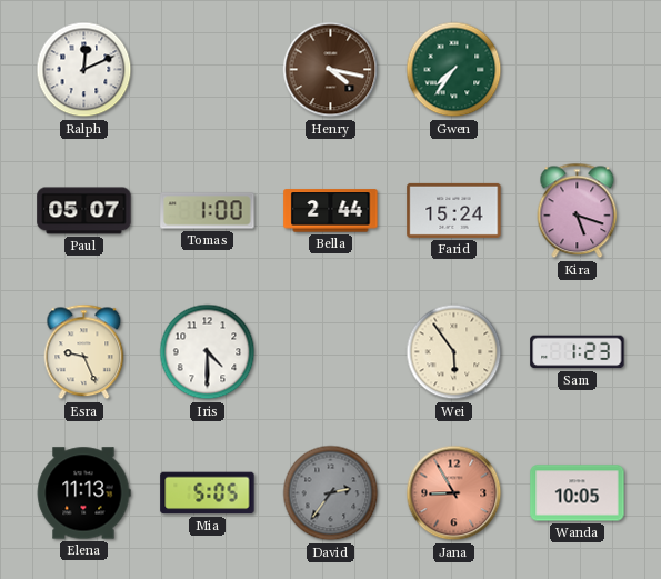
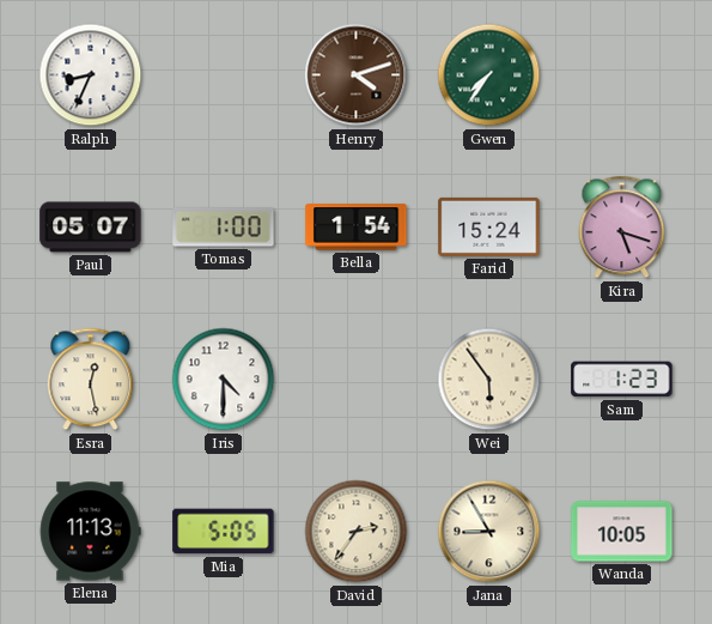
Ralph: 12:11 -> 8:34
Henry: 4:17 -> 4:12
Bella: 2:44 -> 1:54
Esra: 9:26 -> 12:28
David dial: grey -> cream
Jana dial: salmon -> cream
